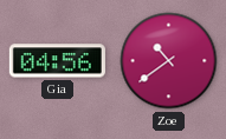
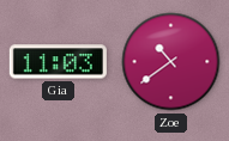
Gia: 04:56 -> 11:03
